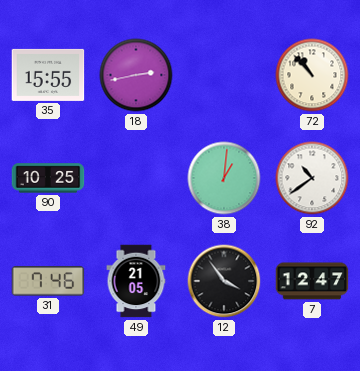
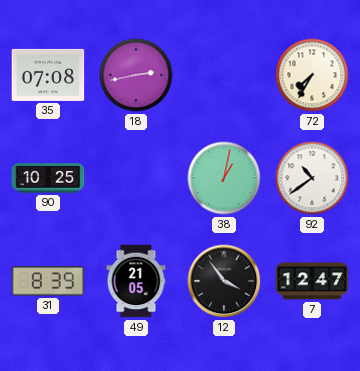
35: 15:55 -> 07:08
72: 10:53 -> 7:35
38: 1:01 -> 1:02
31: 7:46 -> 8:39
